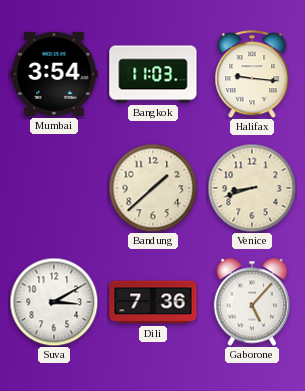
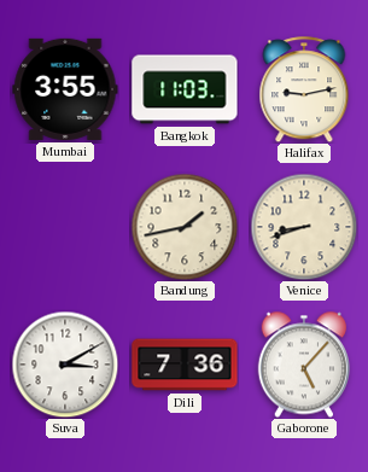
Mumbai: 3:54 -> 3:55
Halifax: 9:16 -> 9:13
Bandung: 1:38 -> 1:43
